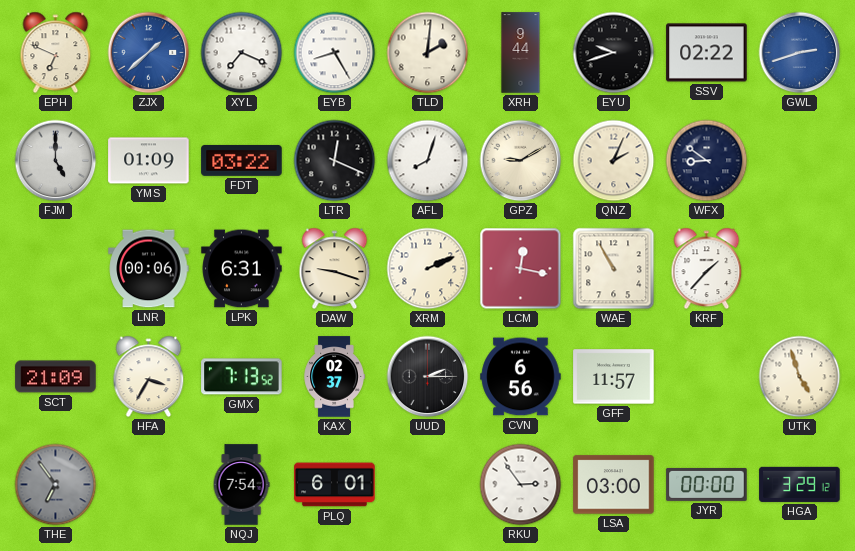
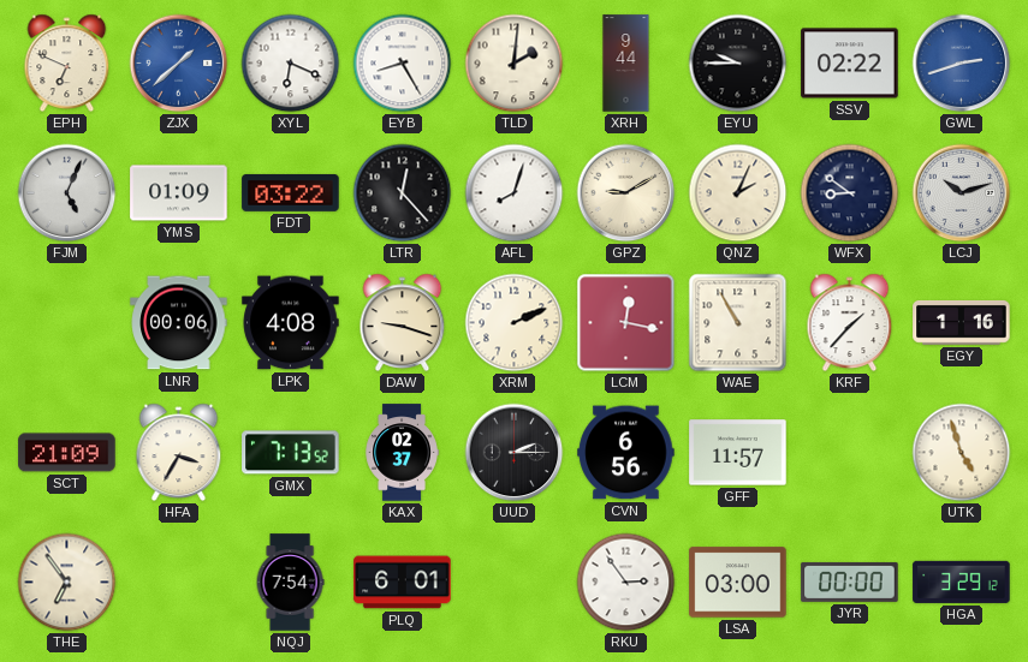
XYL: 7:19 -> 6:19
EYU: 9:42 -> 9:45
FJM: 5:00 -> 5:04
LTR: 12:19 -> 12:23
LCJ: none -> 10:12
LPK: 6:31 -> 4:08
EGY: none -> 1:16
THE dial: grey -> cream
